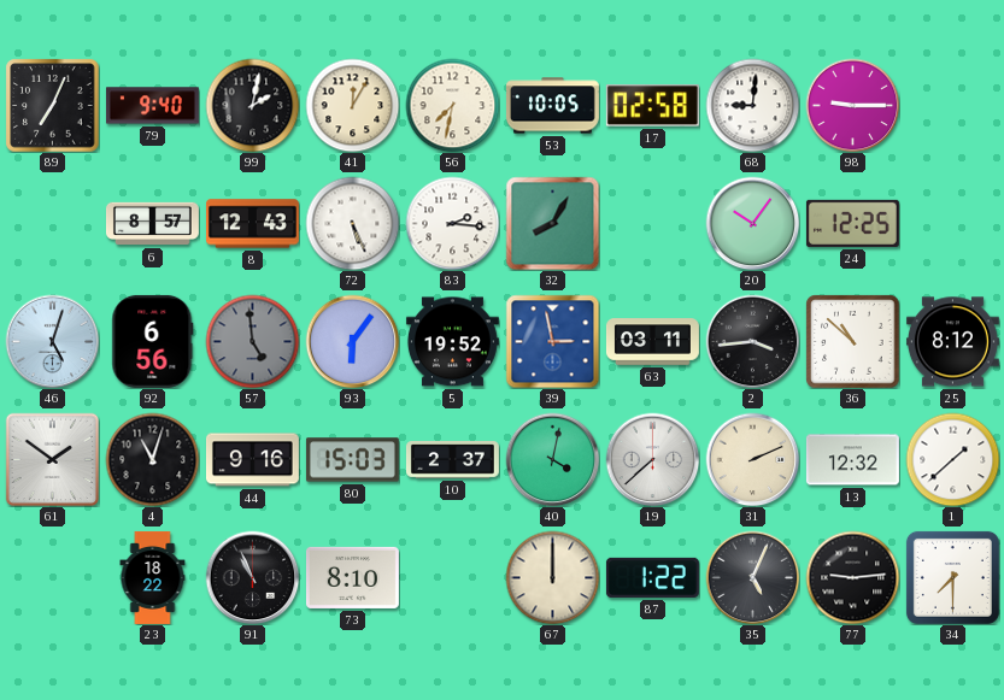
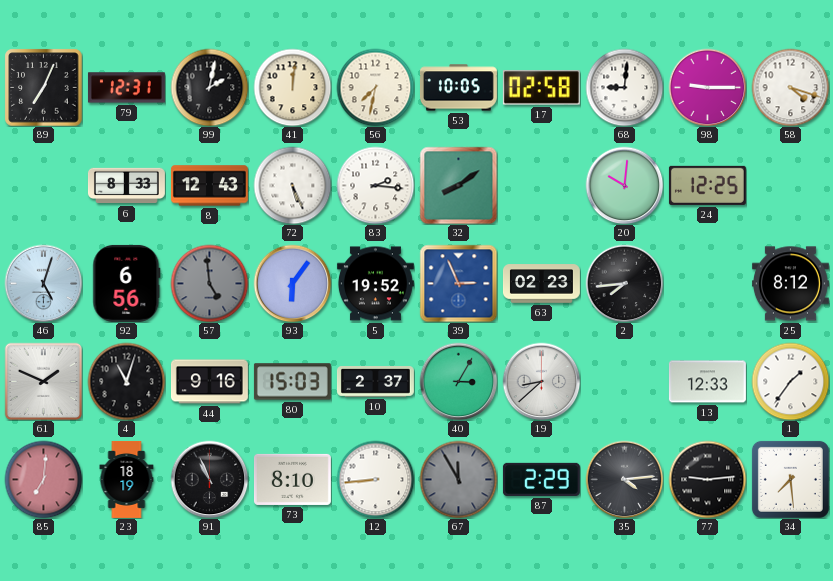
79: 9:40 -> 12:31
41: 12:05 -> 12:01
58: none -> 4:18
6: 8:57 -> 8:33
32: 8:05 -> 8:09
20: 10:06 -> 10:01
39: 2:58 -> 2:56
63: 03:11 -> 02:23
2: 3:44 -> 7:44
36: 10:52 -> none
61: 1:51 -> 1:49
40: 4:02 -> 3:05
19: 7:38 -> 8:38
31: 2:11 -> none
13: 12:32 -> 12:33
1: 1:38 -> 1:36
85: none -> 7:01
23: 18:22 -> 18:19
12: none -> 8:44
67: 12:00 -> 11:55
67 dial: cream -> grey
87: 1:22 -> 2:29
35: 5:04 -> 4:14
34: 7:30 -> 7:29
